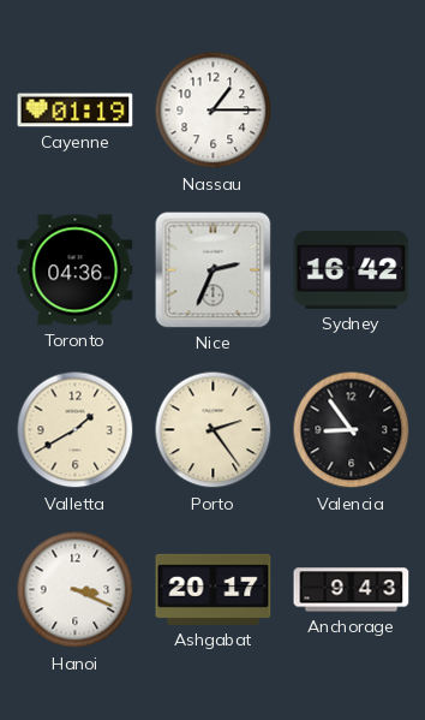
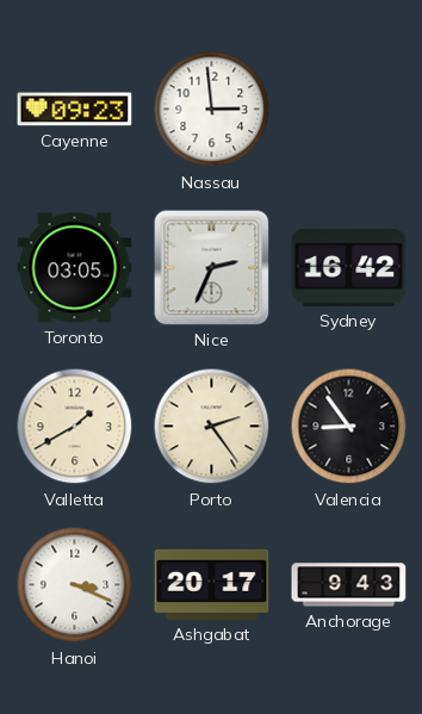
Cayenne: 01:19 -> 09:23
Nassau: 1:15 -> 2:59
Toronto: 04:36 -> 03:05
